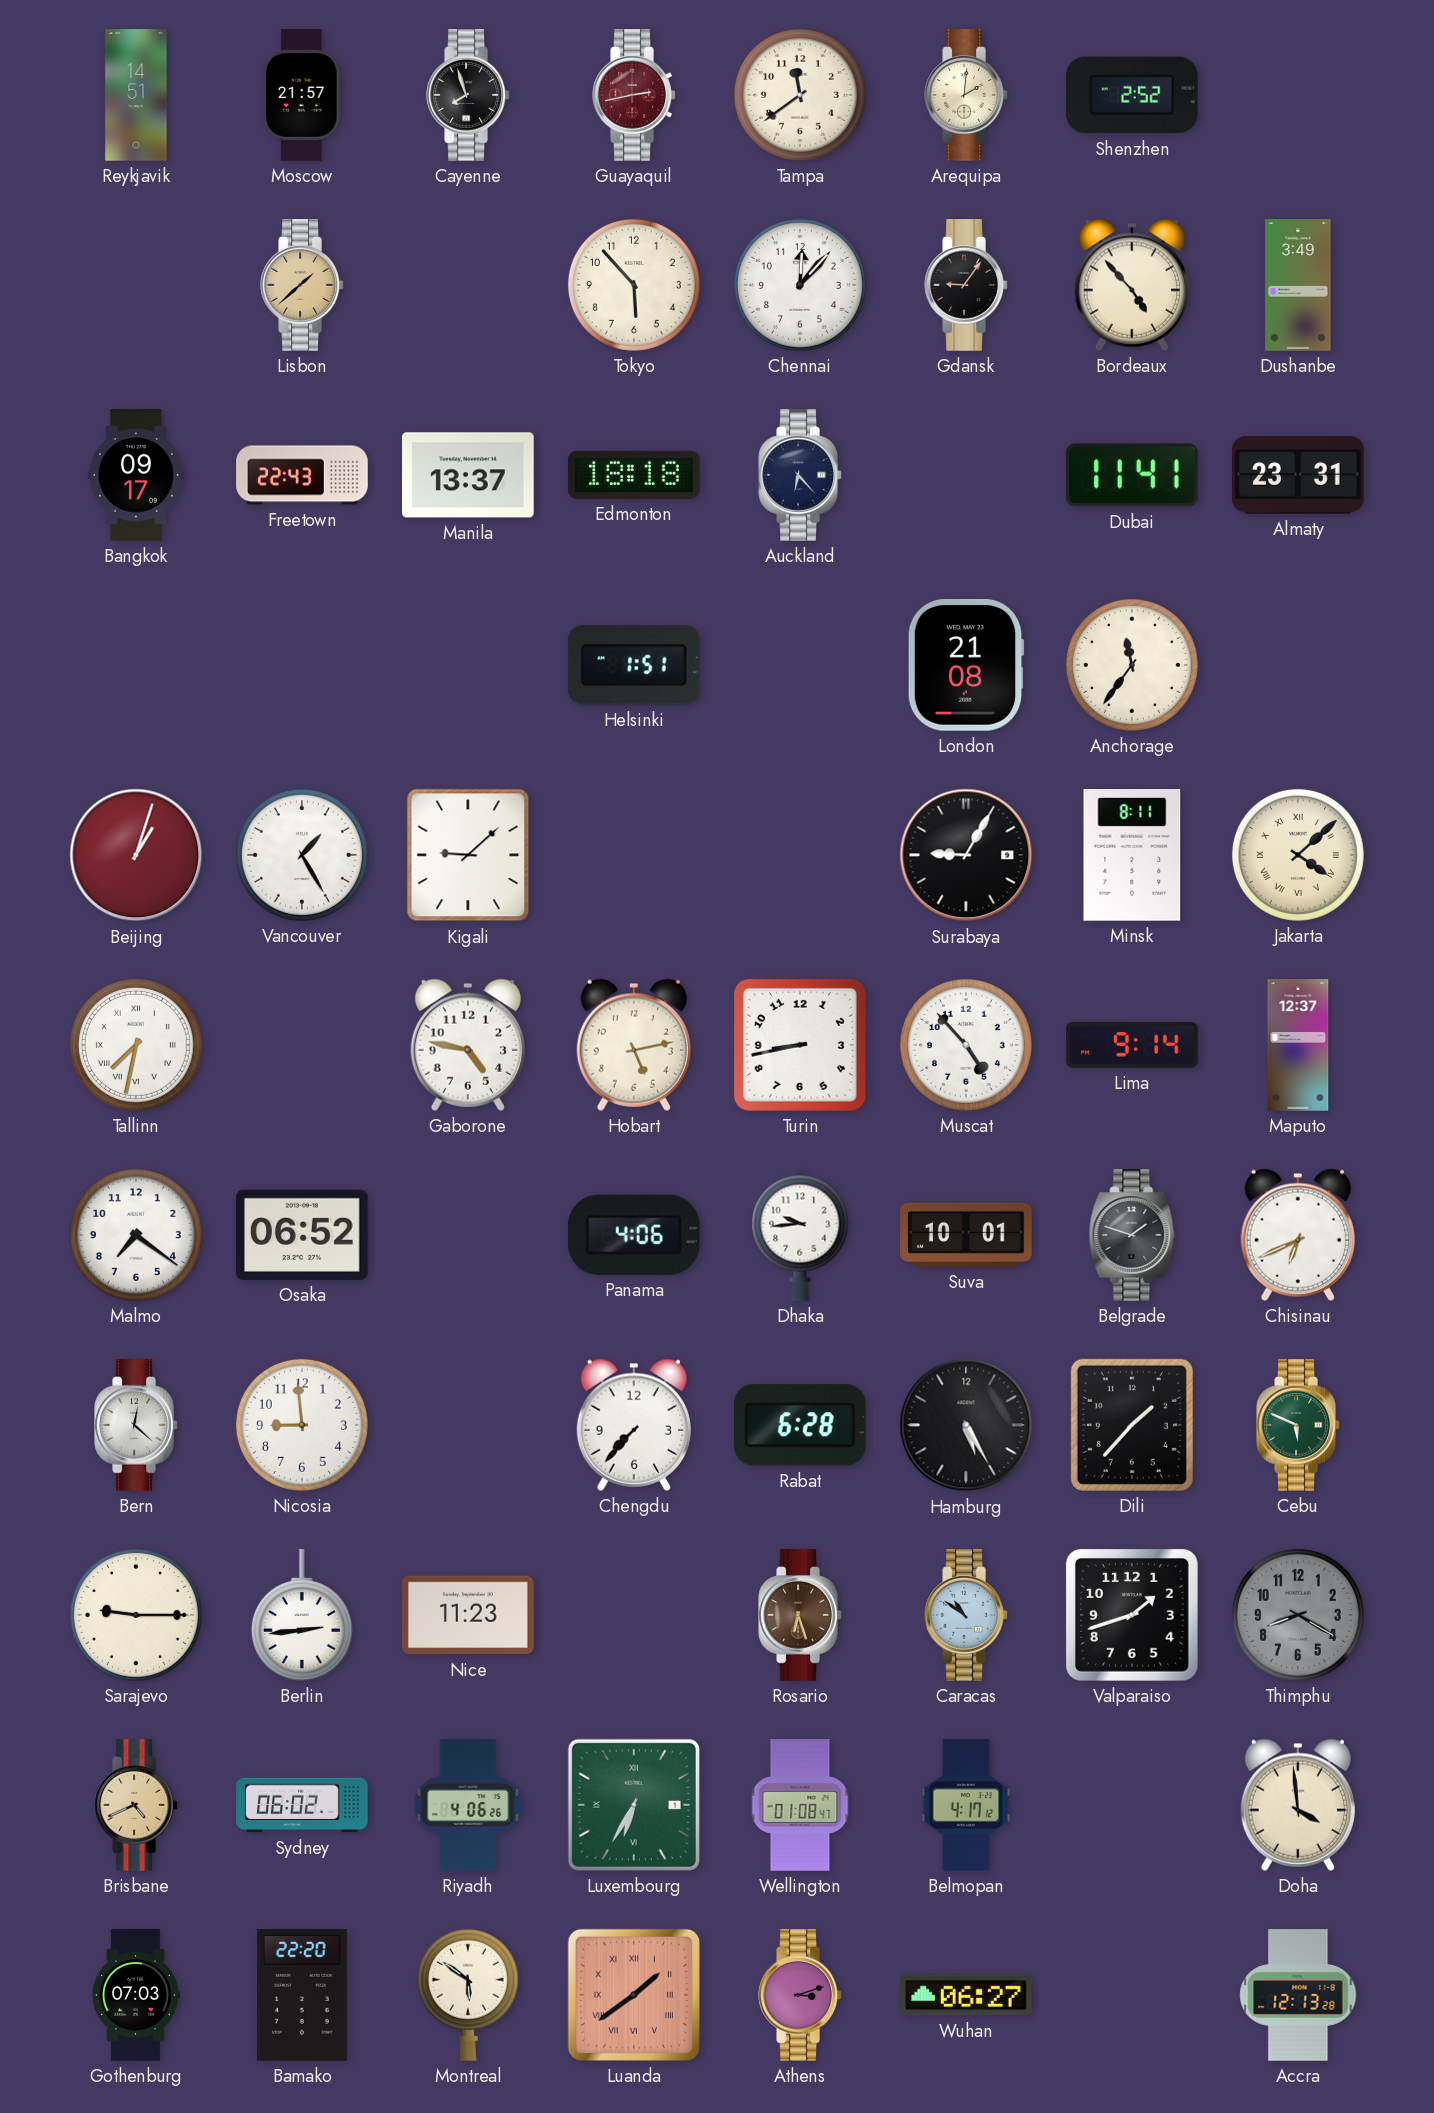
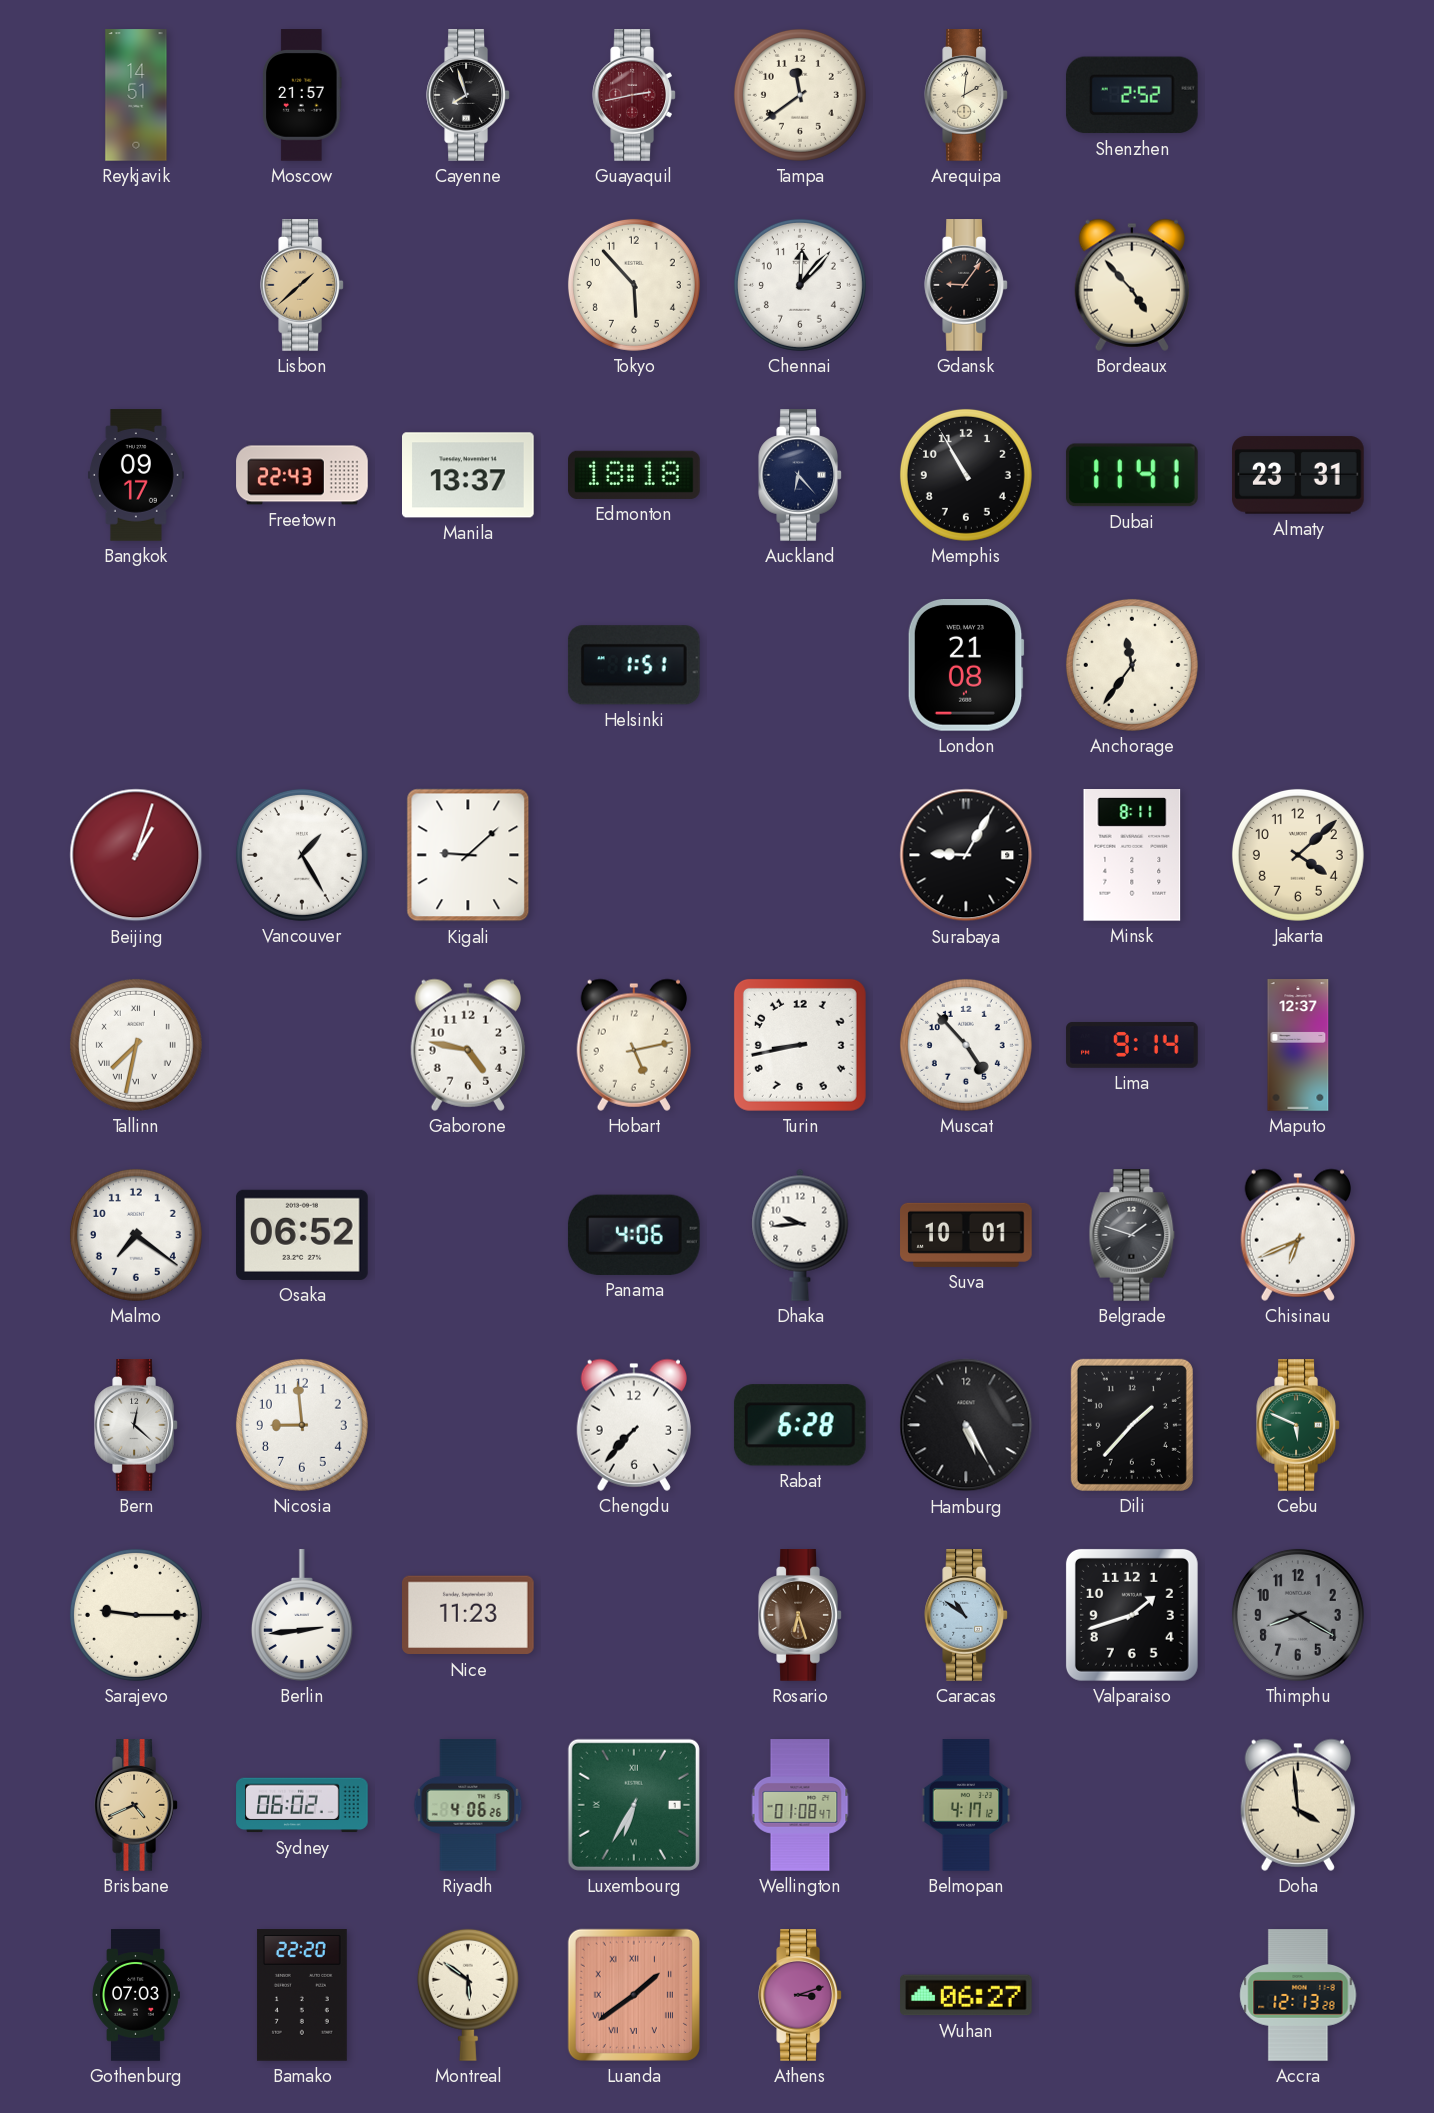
Dushanbe: 3:49 -> none
Memphis: none -> 10:55
Jakarta numerals: Roman -> Arabic
